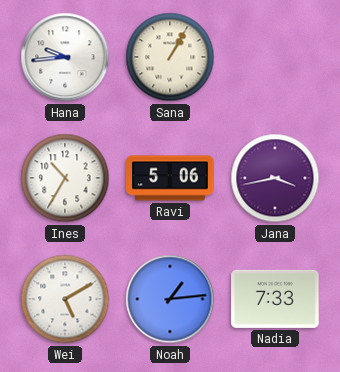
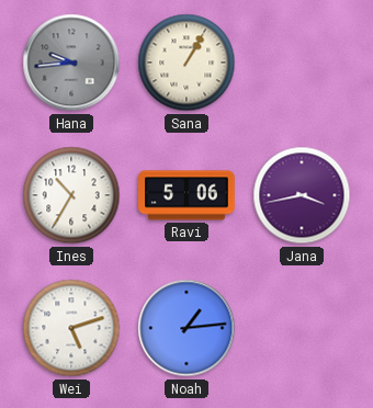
Hana dial: white -> grey
Wei: 5:10 -> 5:12
Nadia: 7:33 -> none
